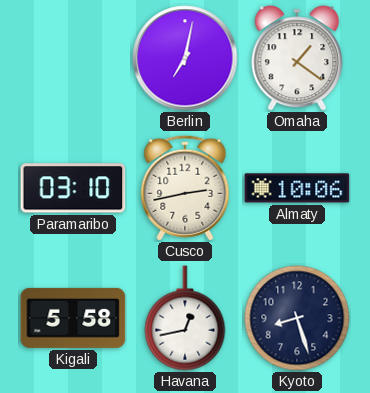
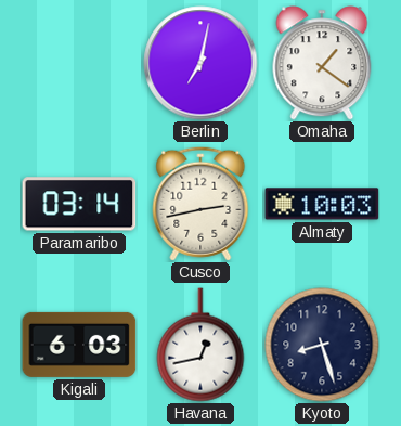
Paramaribo: 03:10 -> 03:14
Almaty: 10:06 -> 10:03
Kigali: 5:58 -> 6:03
